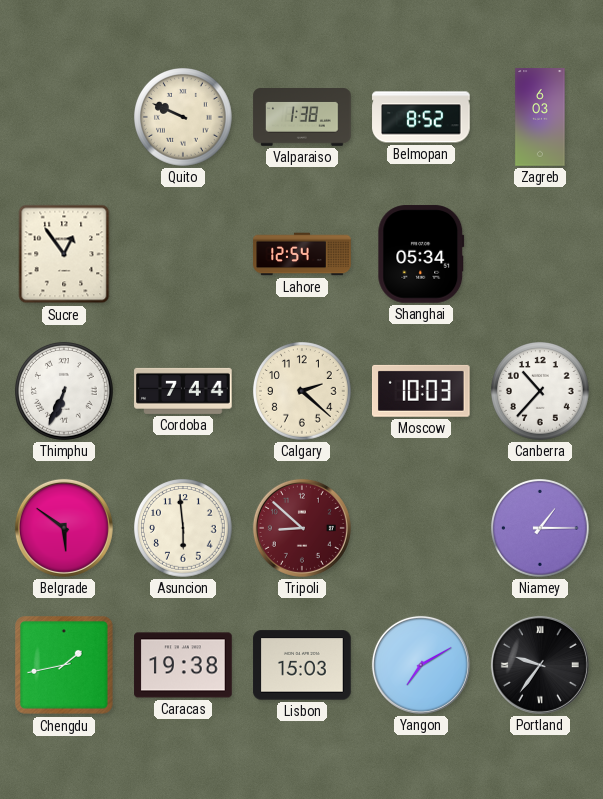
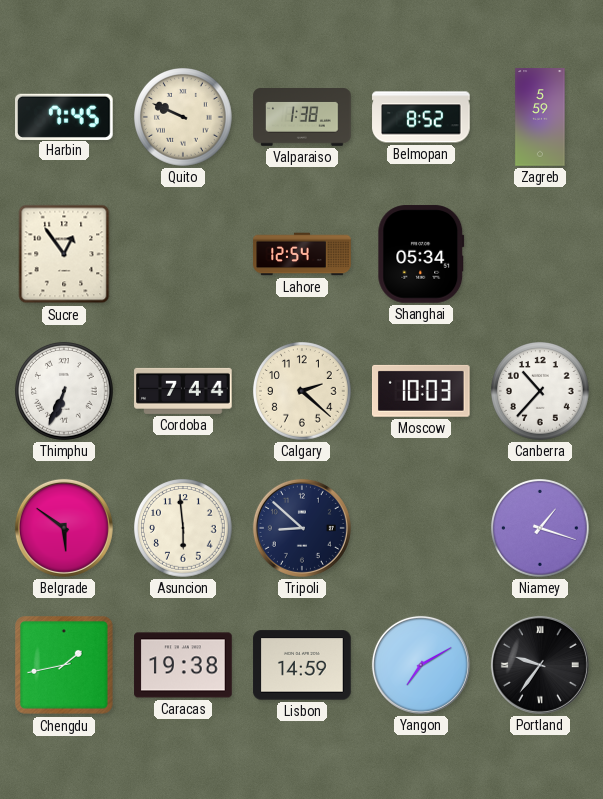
Harbin: none -> 7:45
Zagreb: 6:03 -> 5:59
Tripoli dial: burgundy -> navy
Niamey: 1:15 -> 1:18
Lisbon: 15:03 -> 14:59
